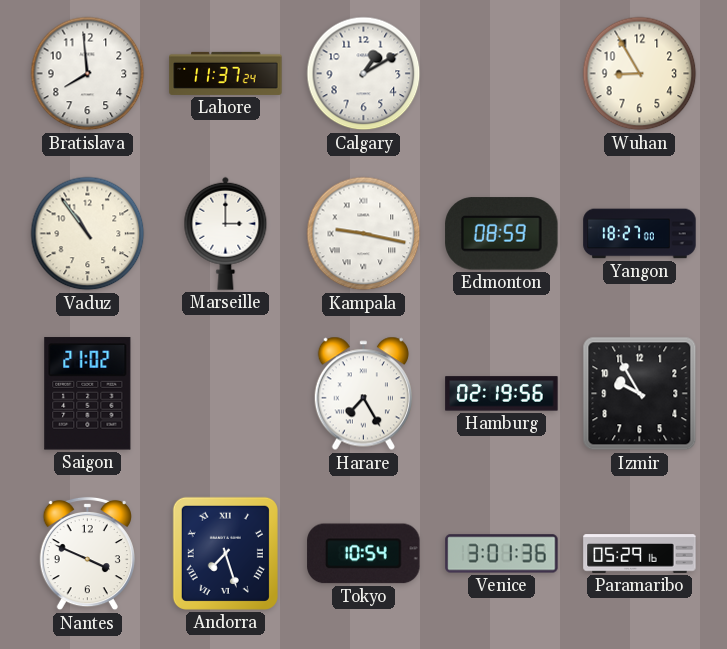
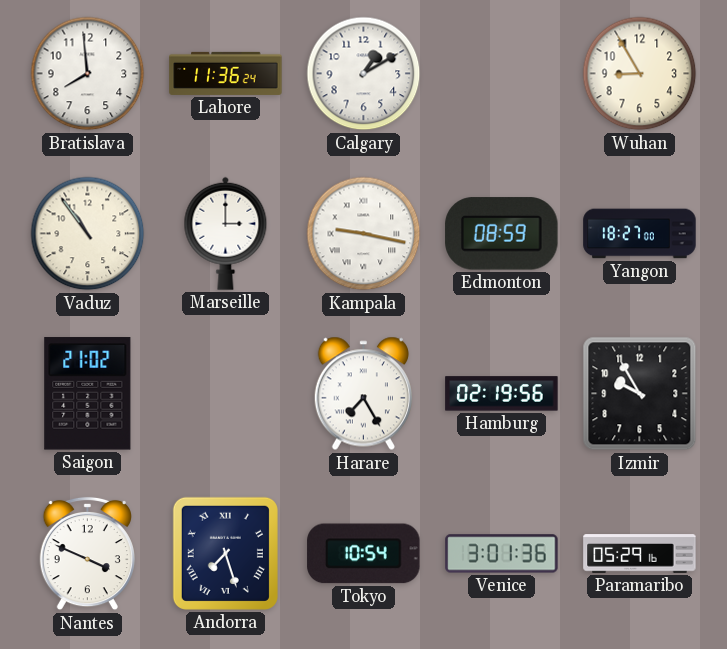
Lahore: 11:37 -> 11:36
